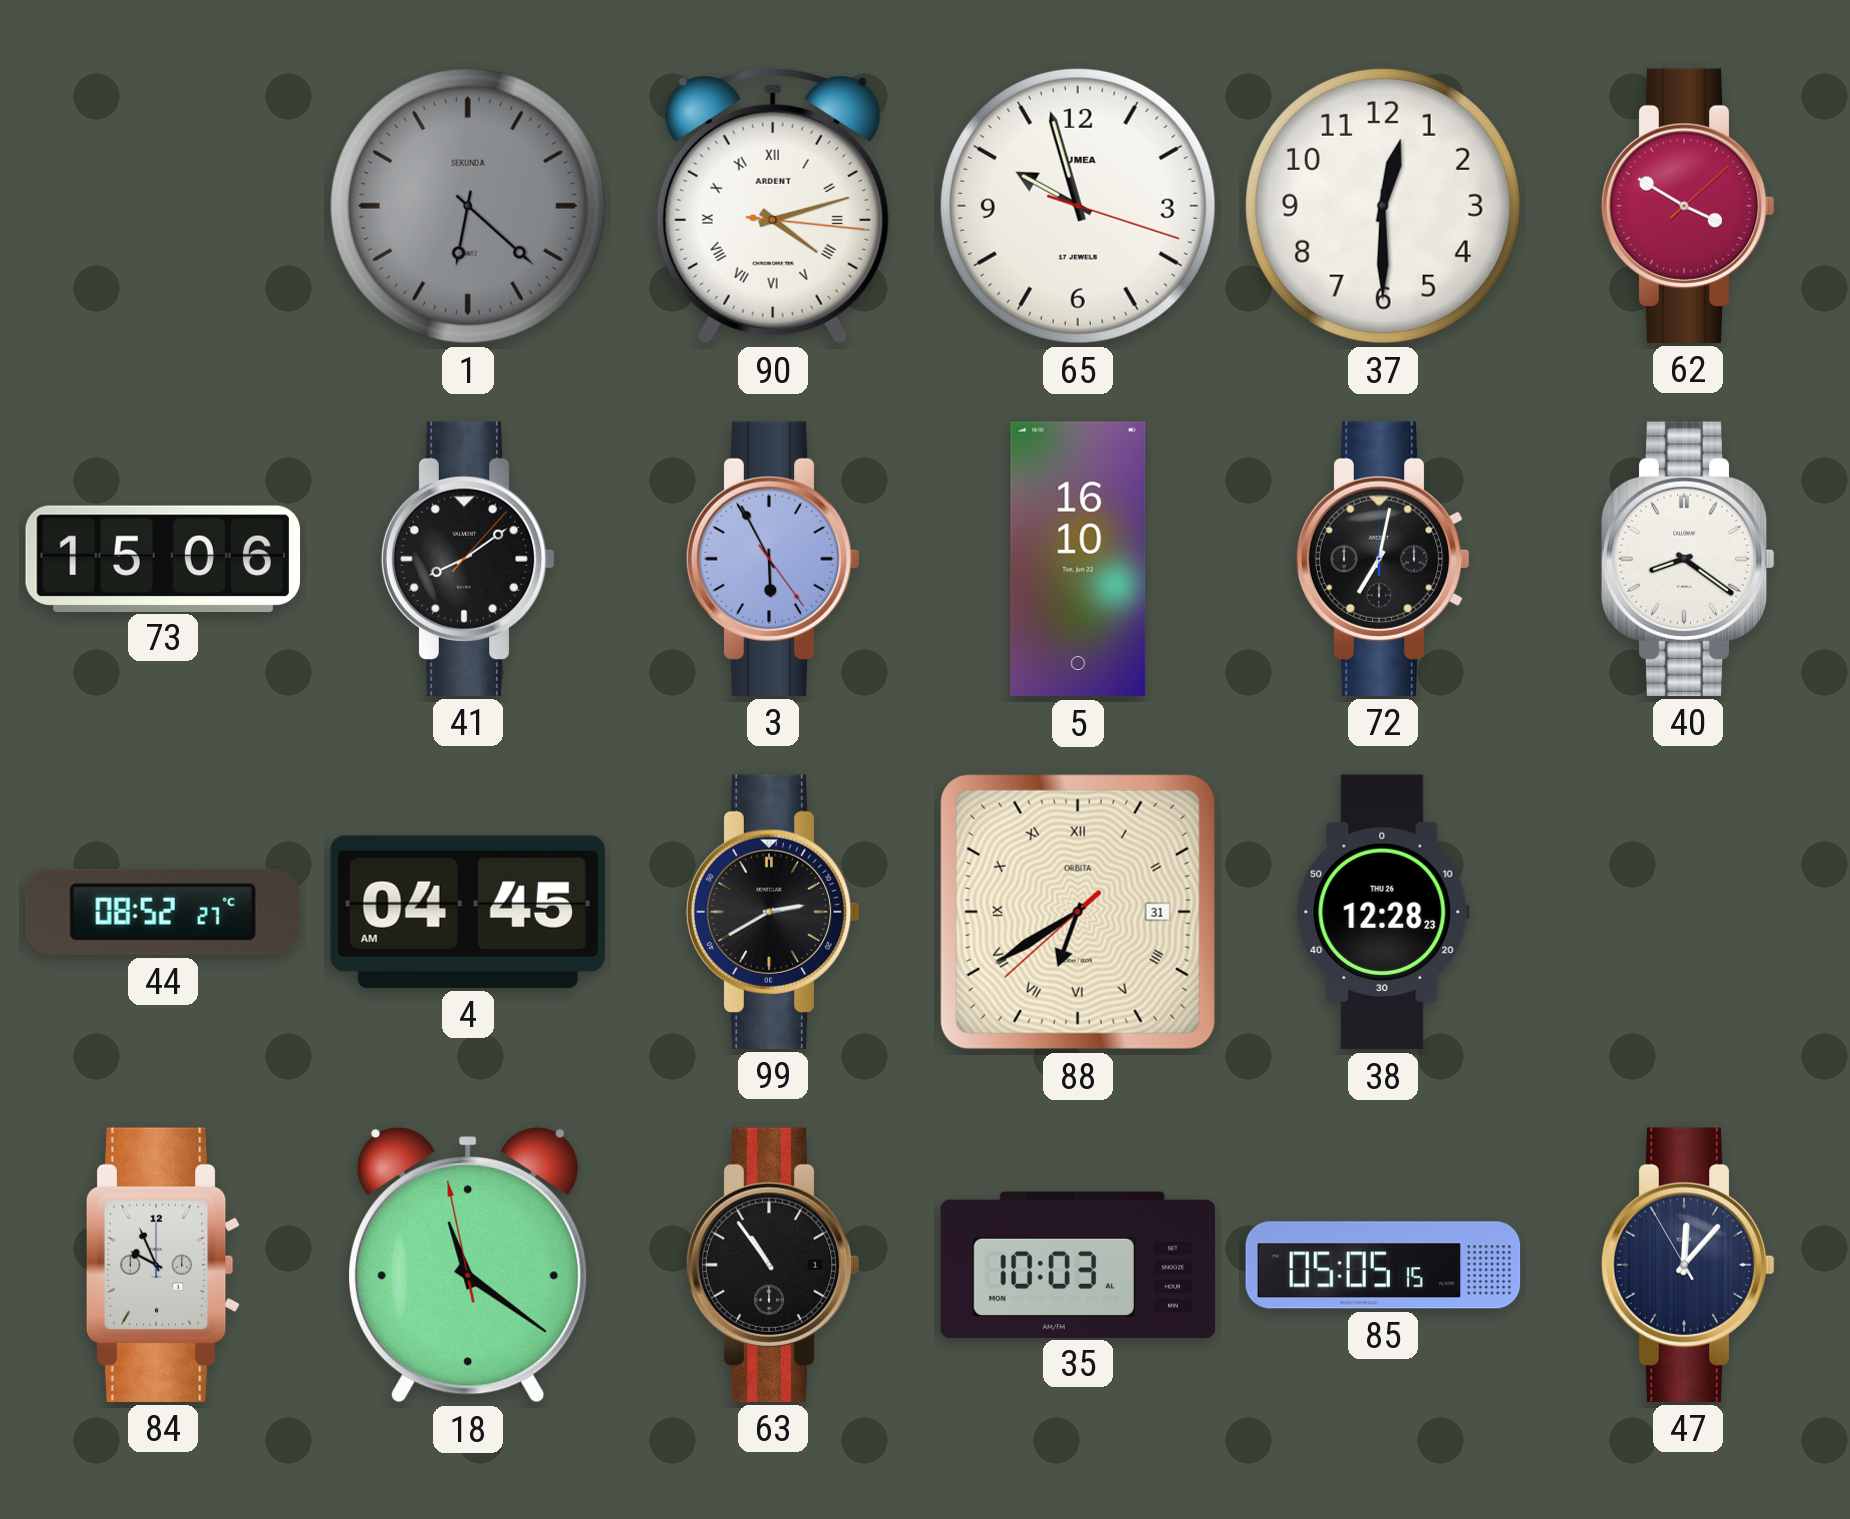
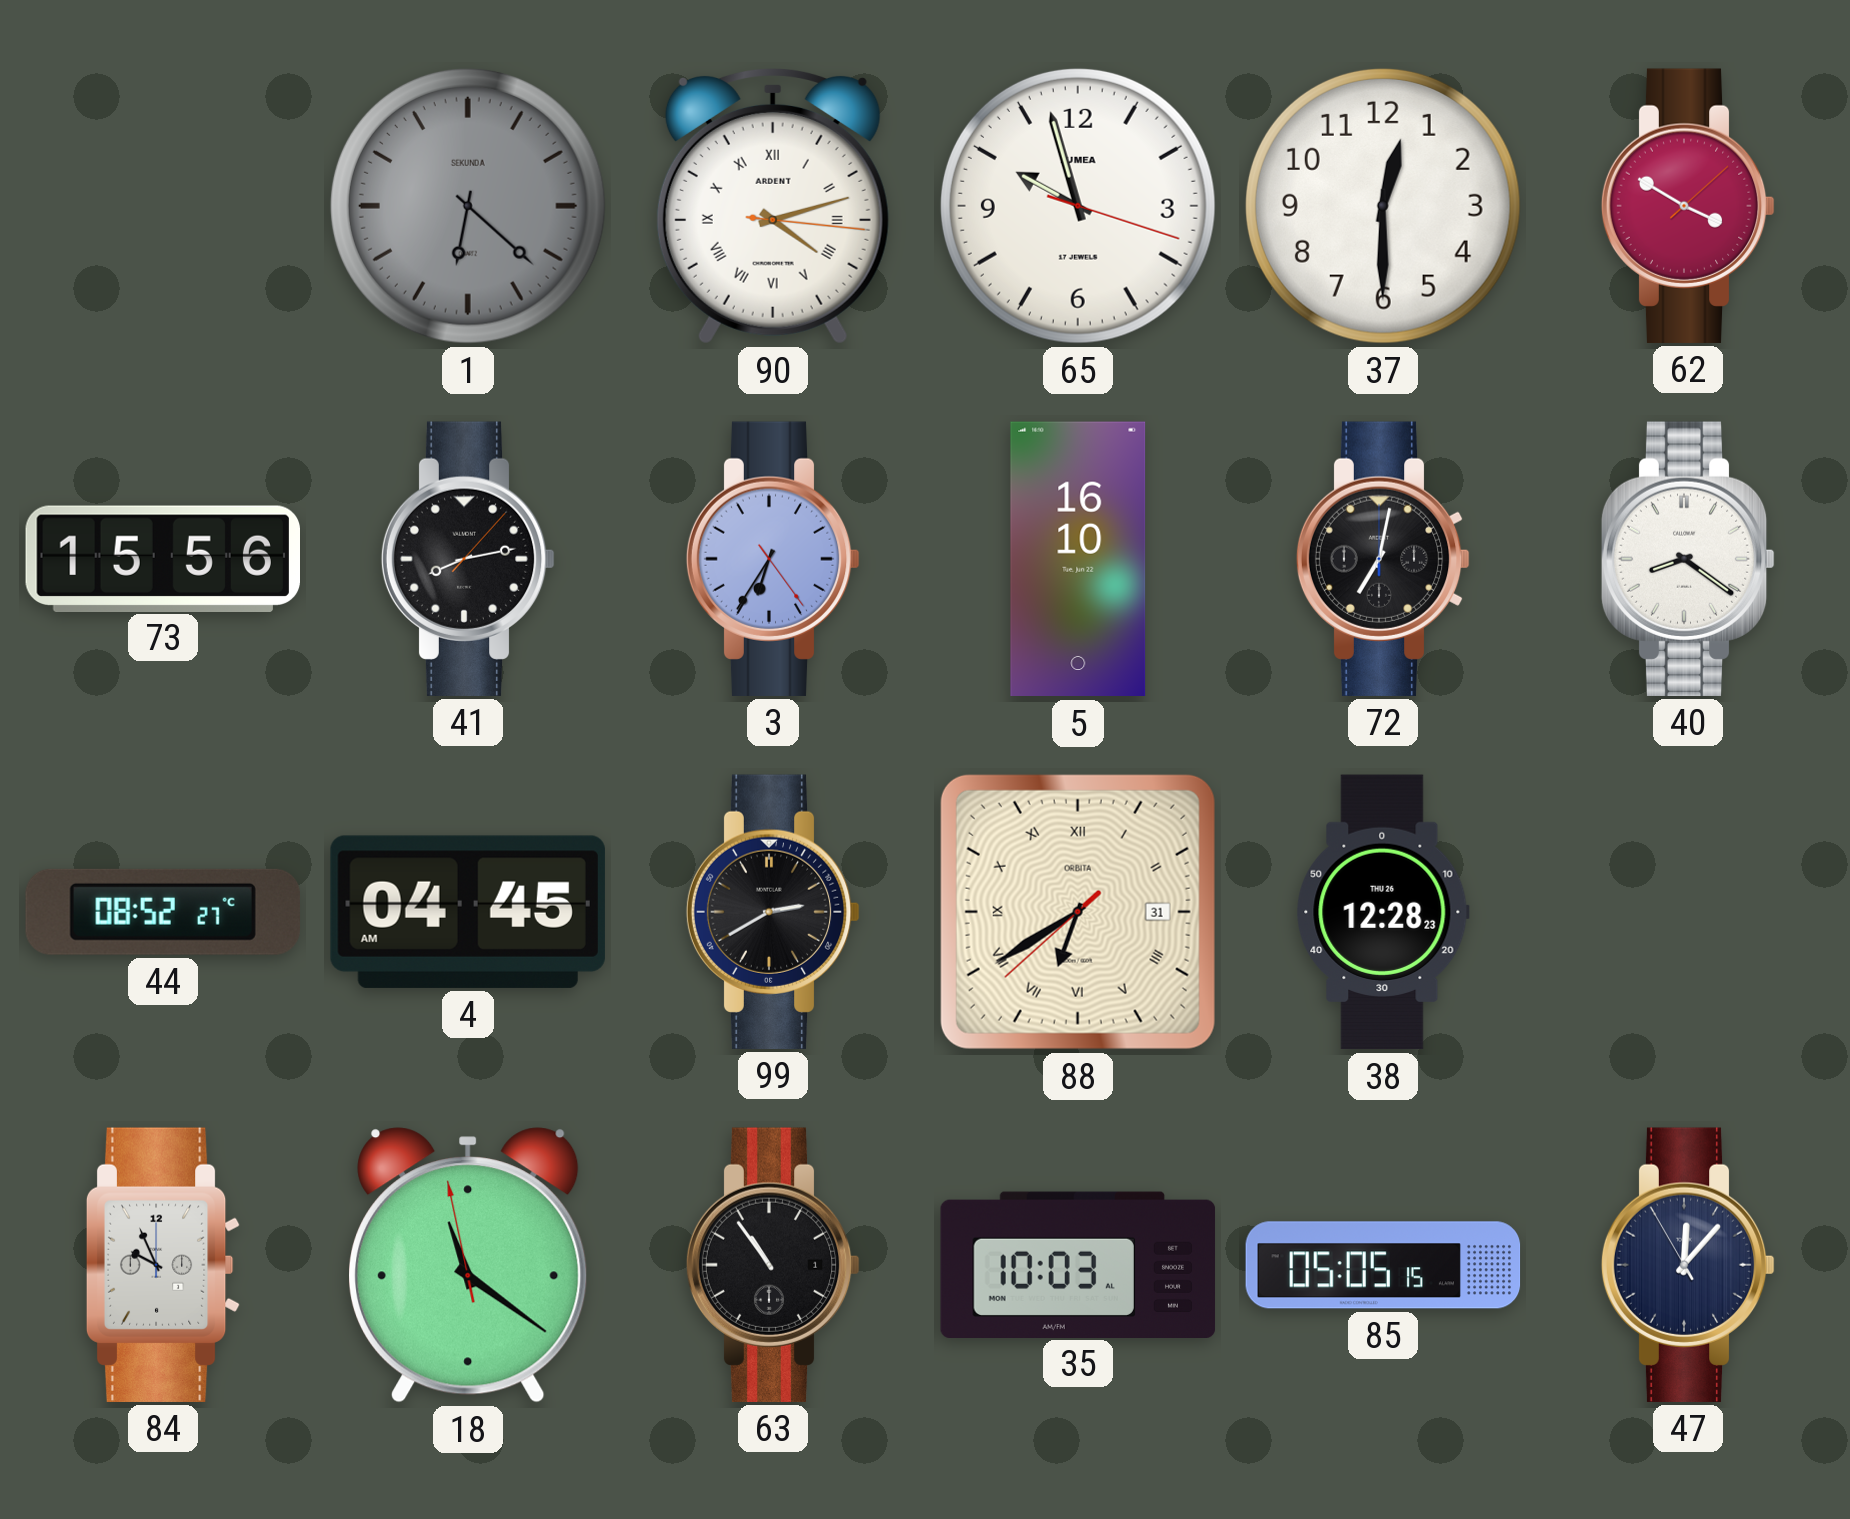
73: 15:06 -> 15:56
41: 8:09 -> 8:13
3: 5:55 -> 6:35
